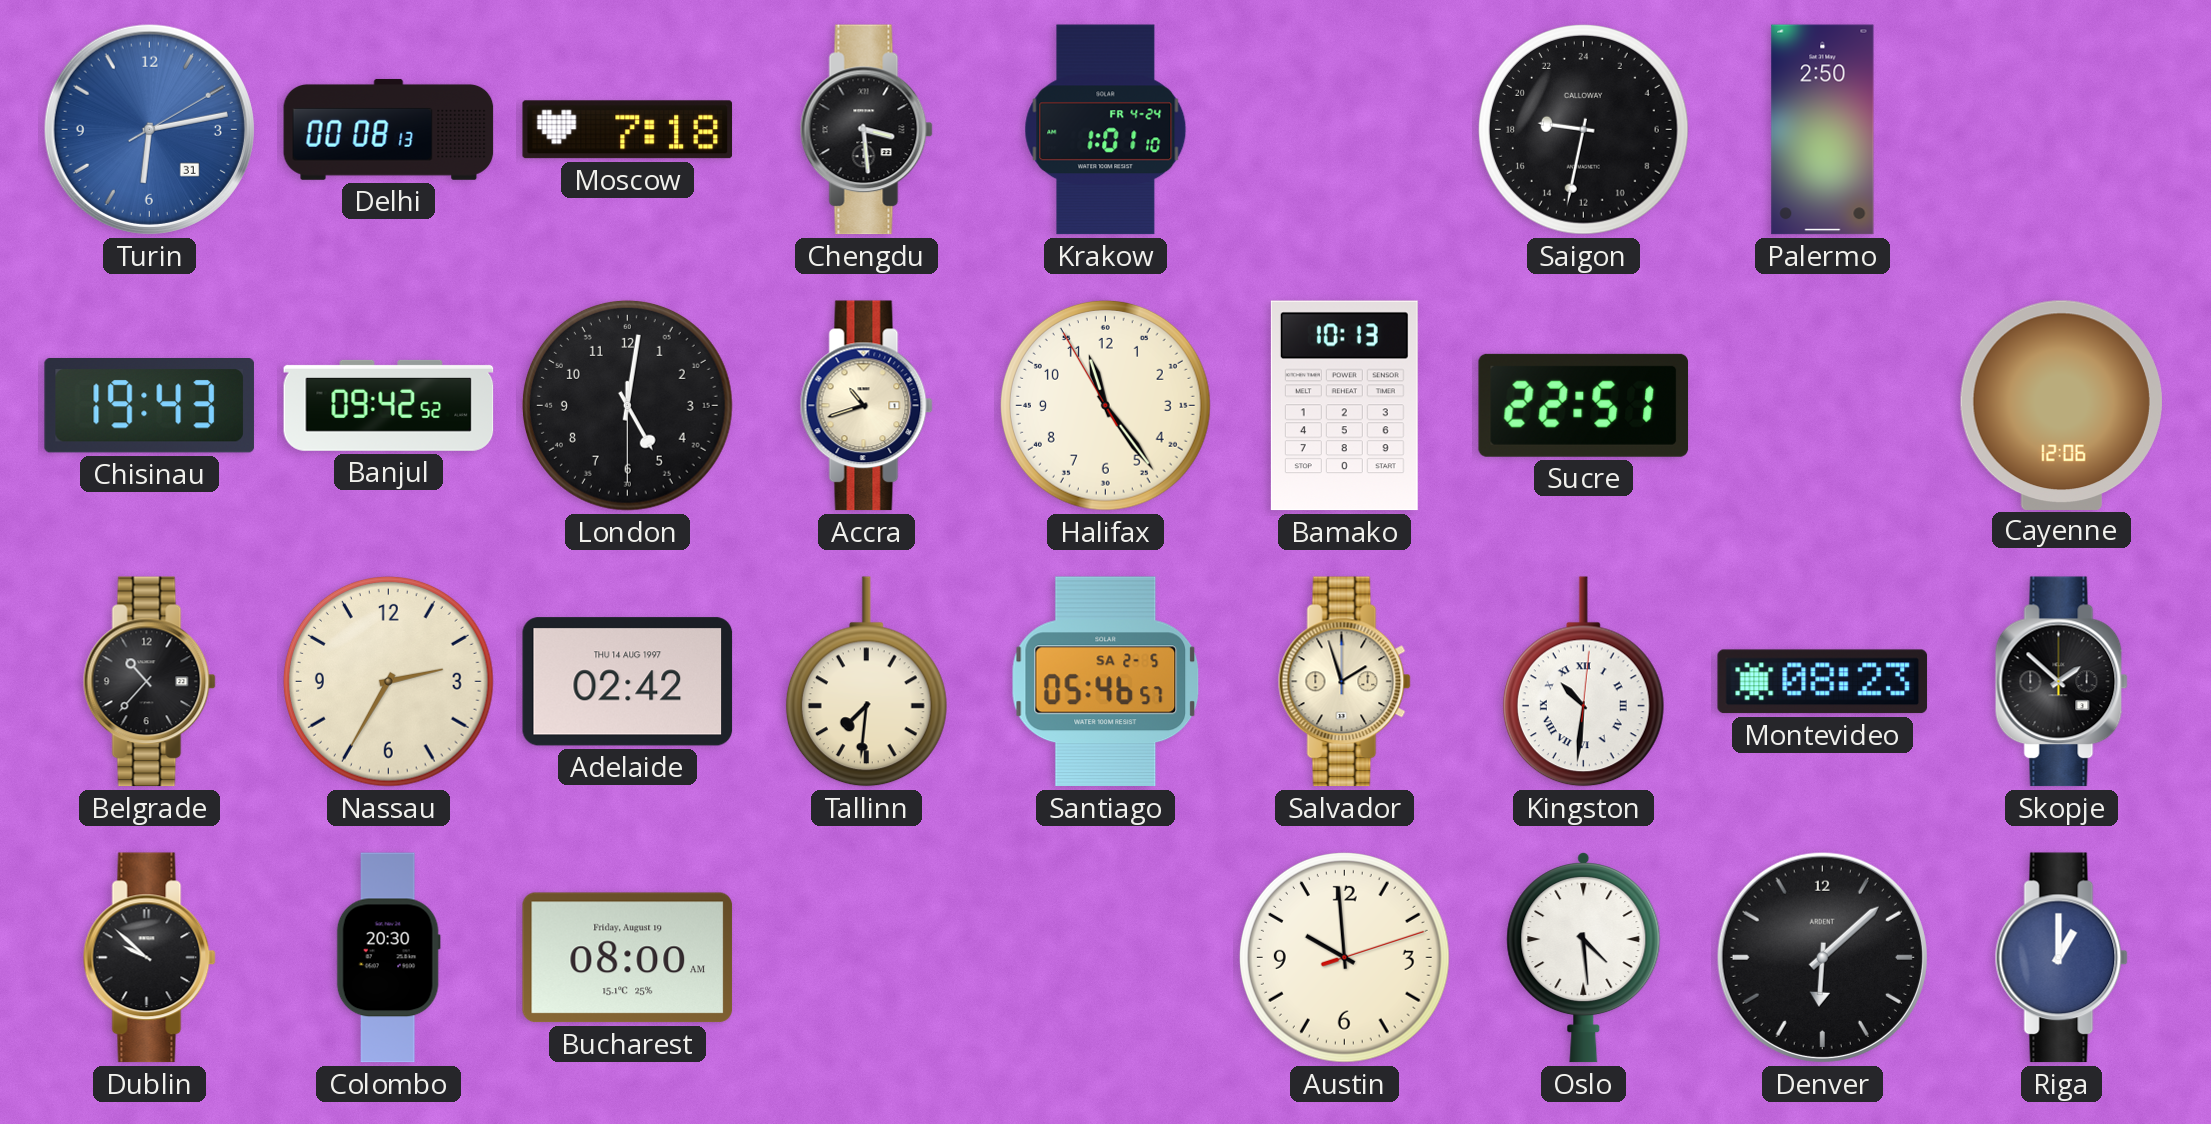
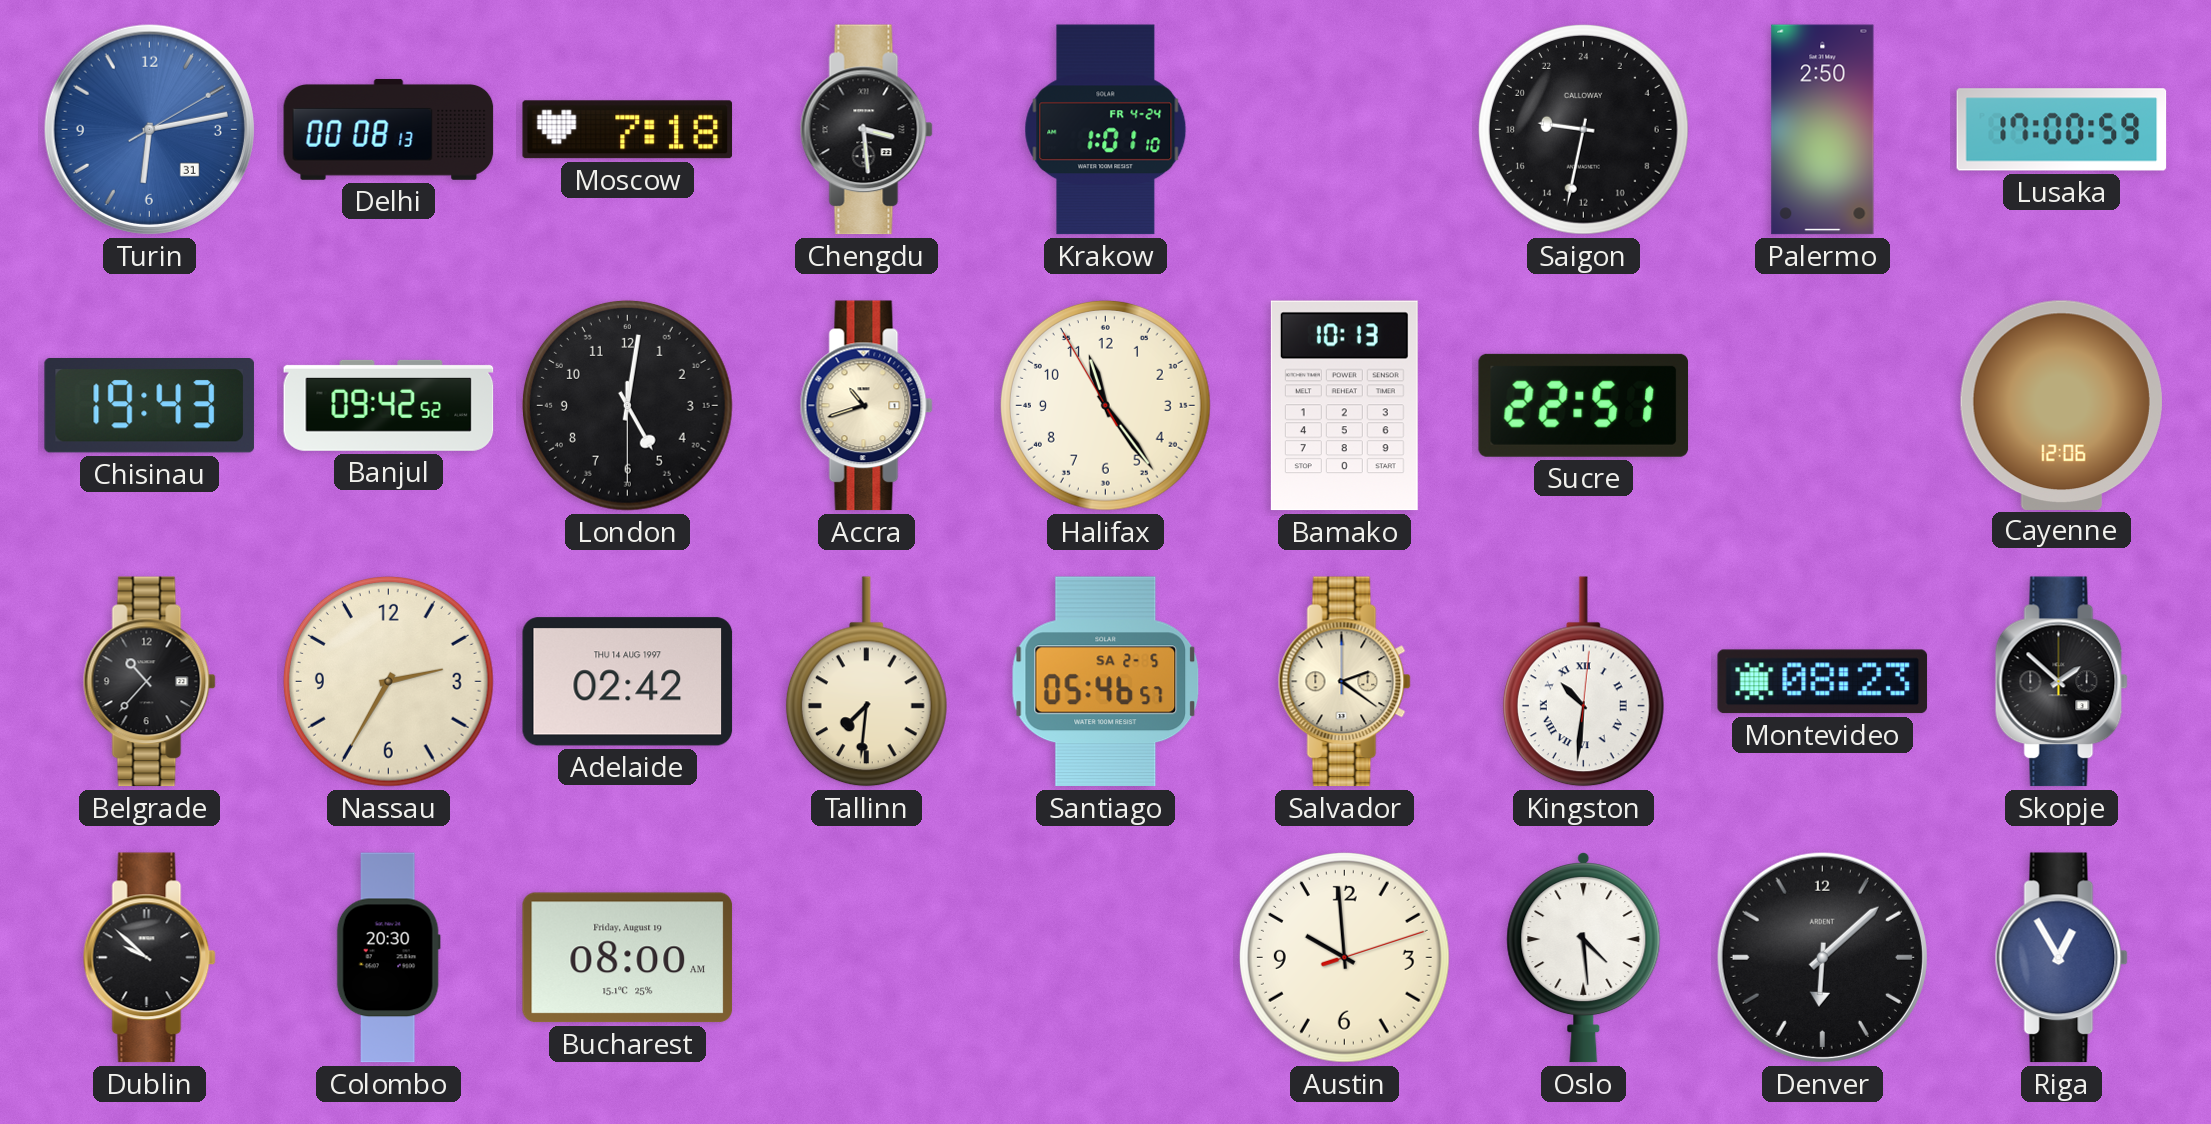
Lusaka: none -> 17:00
Salvador: 1:57 -> 2:21
Riga: 1:00 -> 12:55
